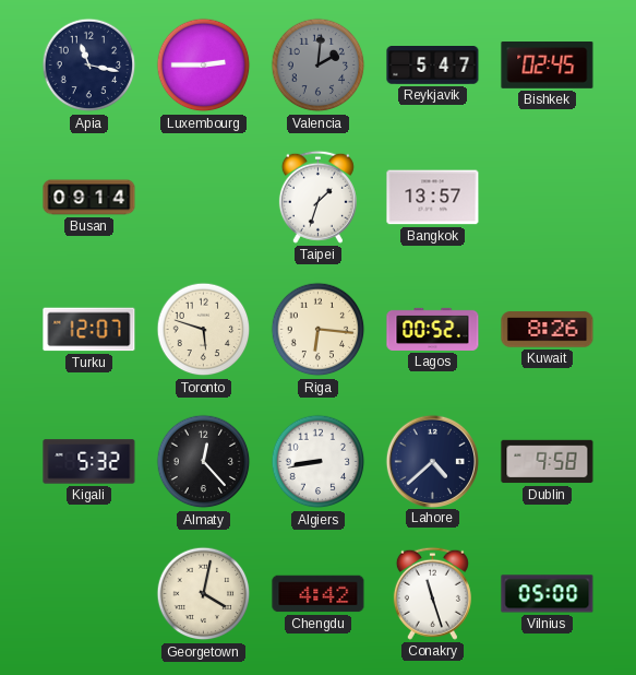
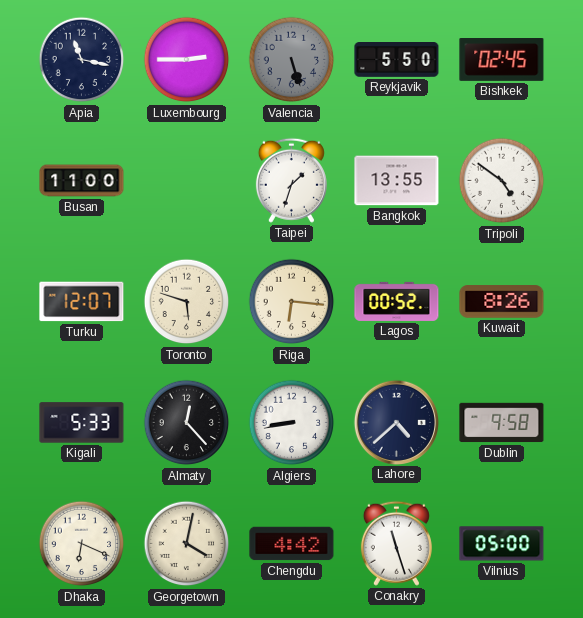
Valencia: 2:01 -> 5:27
Reykjavik: 5:47 -> 5:50
Busan: 09:14 -> 11:00
Bangkok: 13:57 -> 13:55
Tripoli: none -> 4:51
Kigali: 5:32 -> 5:33
Dhaka: none -> 6:19
